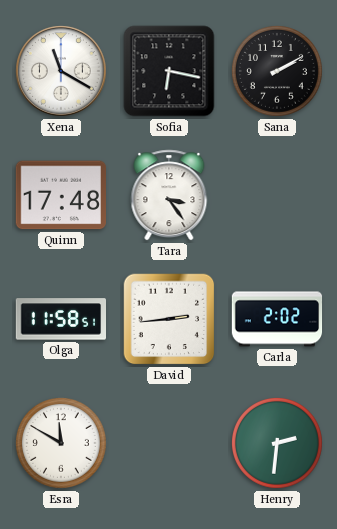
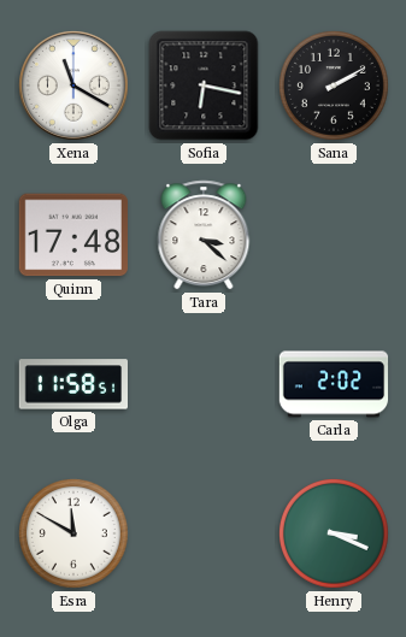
Tara: 3:24 -> 3:22
David: 2:44 -> none
Henry: 2:31 -> 3:19
